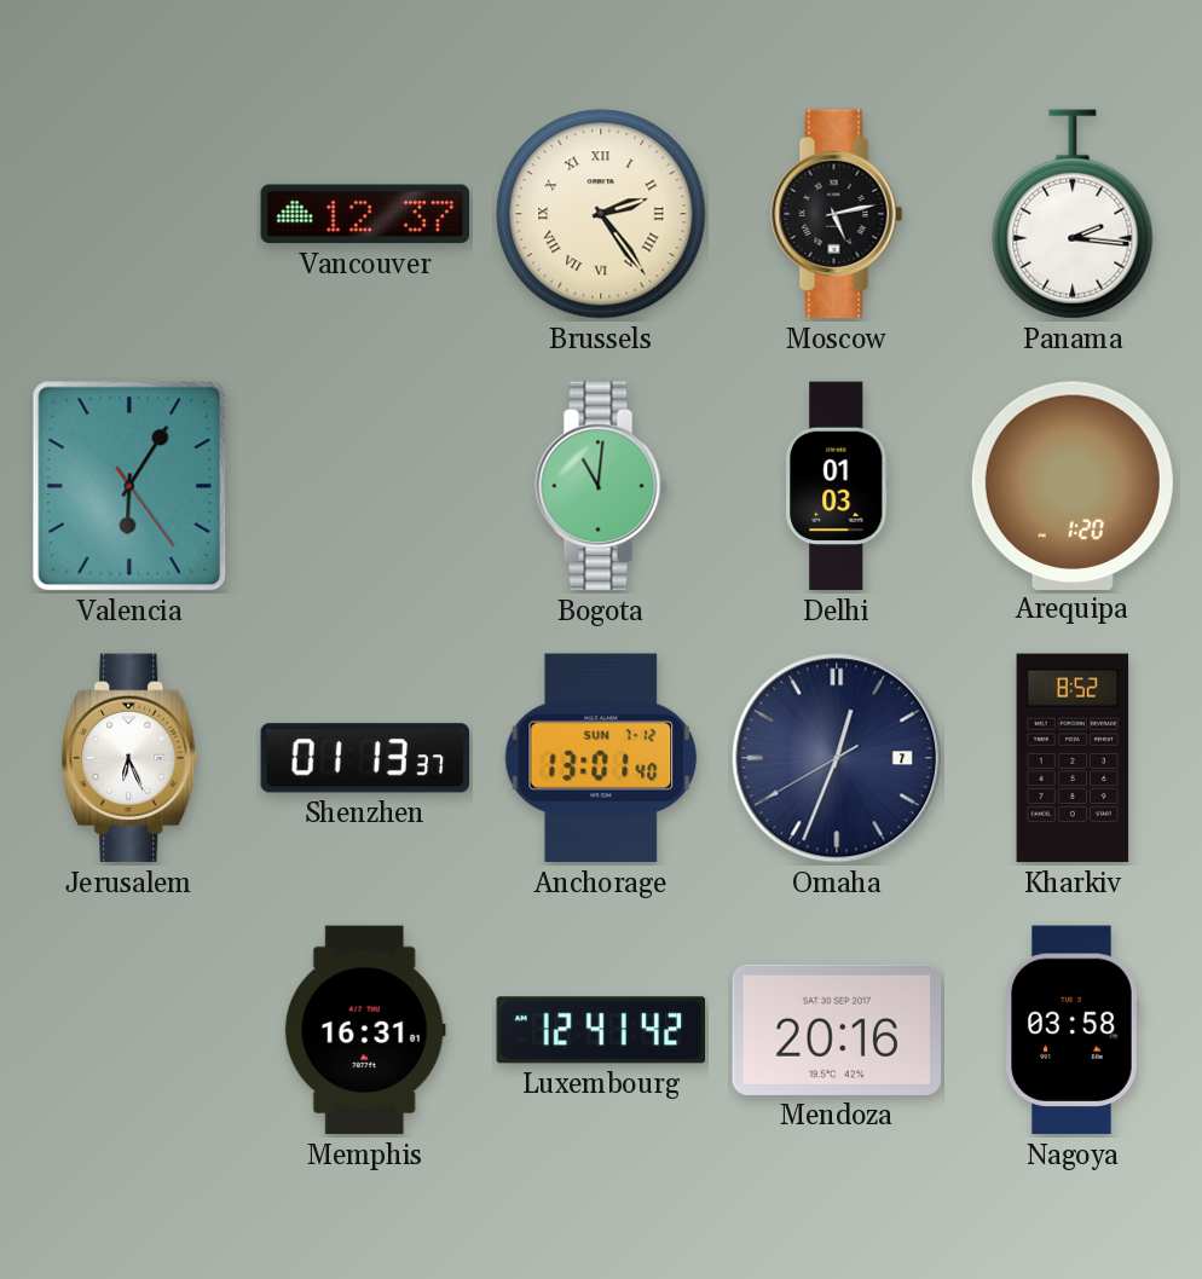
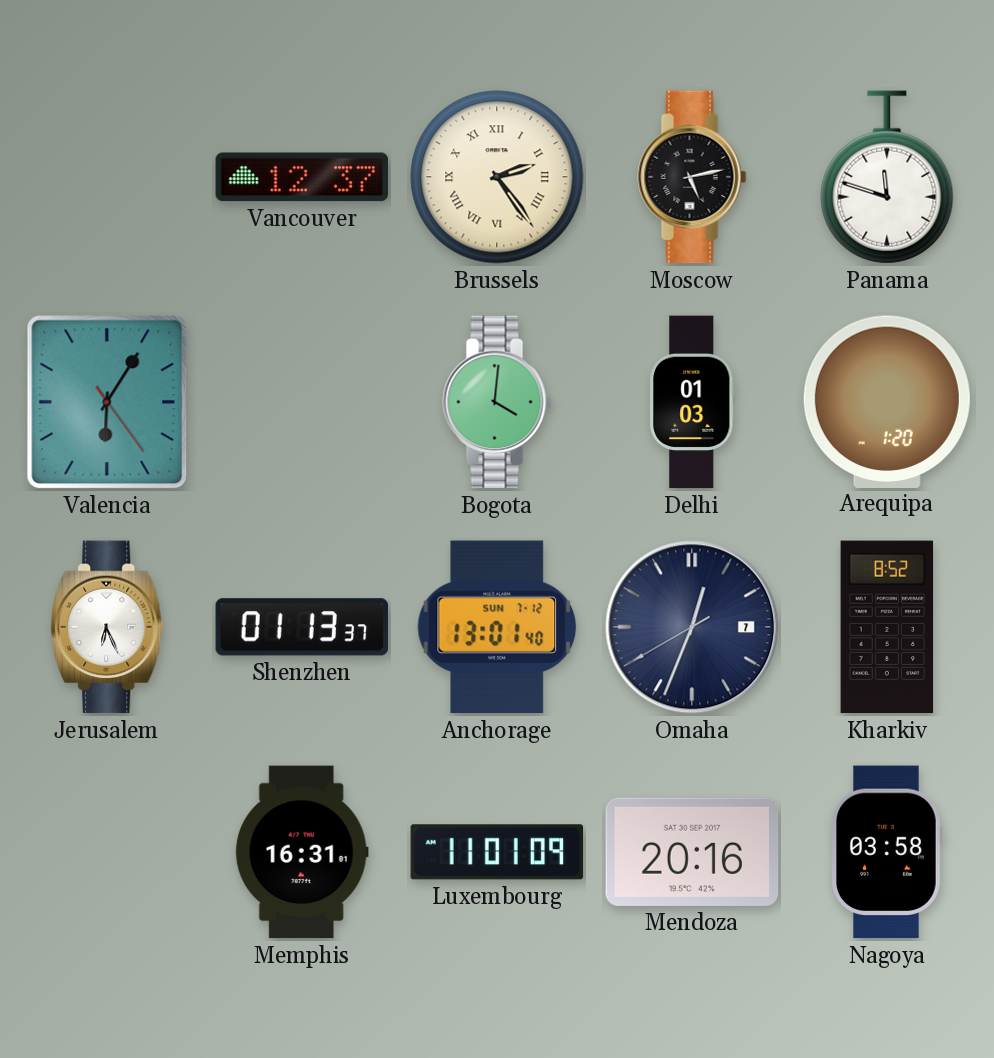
Panama: 2:16 -> 11:48
Bogota: 11:01 -> 4:01
Luxembourg: 12:41 -> 11:01
